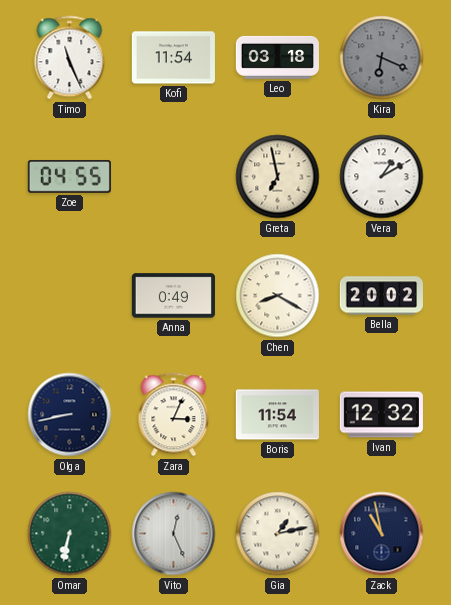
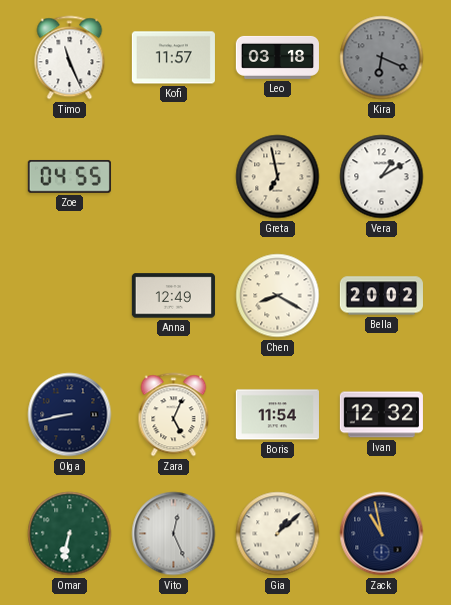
Kofi: 11:54 -> 11:57
Anna: 0:49 -> 12:49
Zara: 3:04 -> 5:04
Gia: 1:13 -> 1:08
